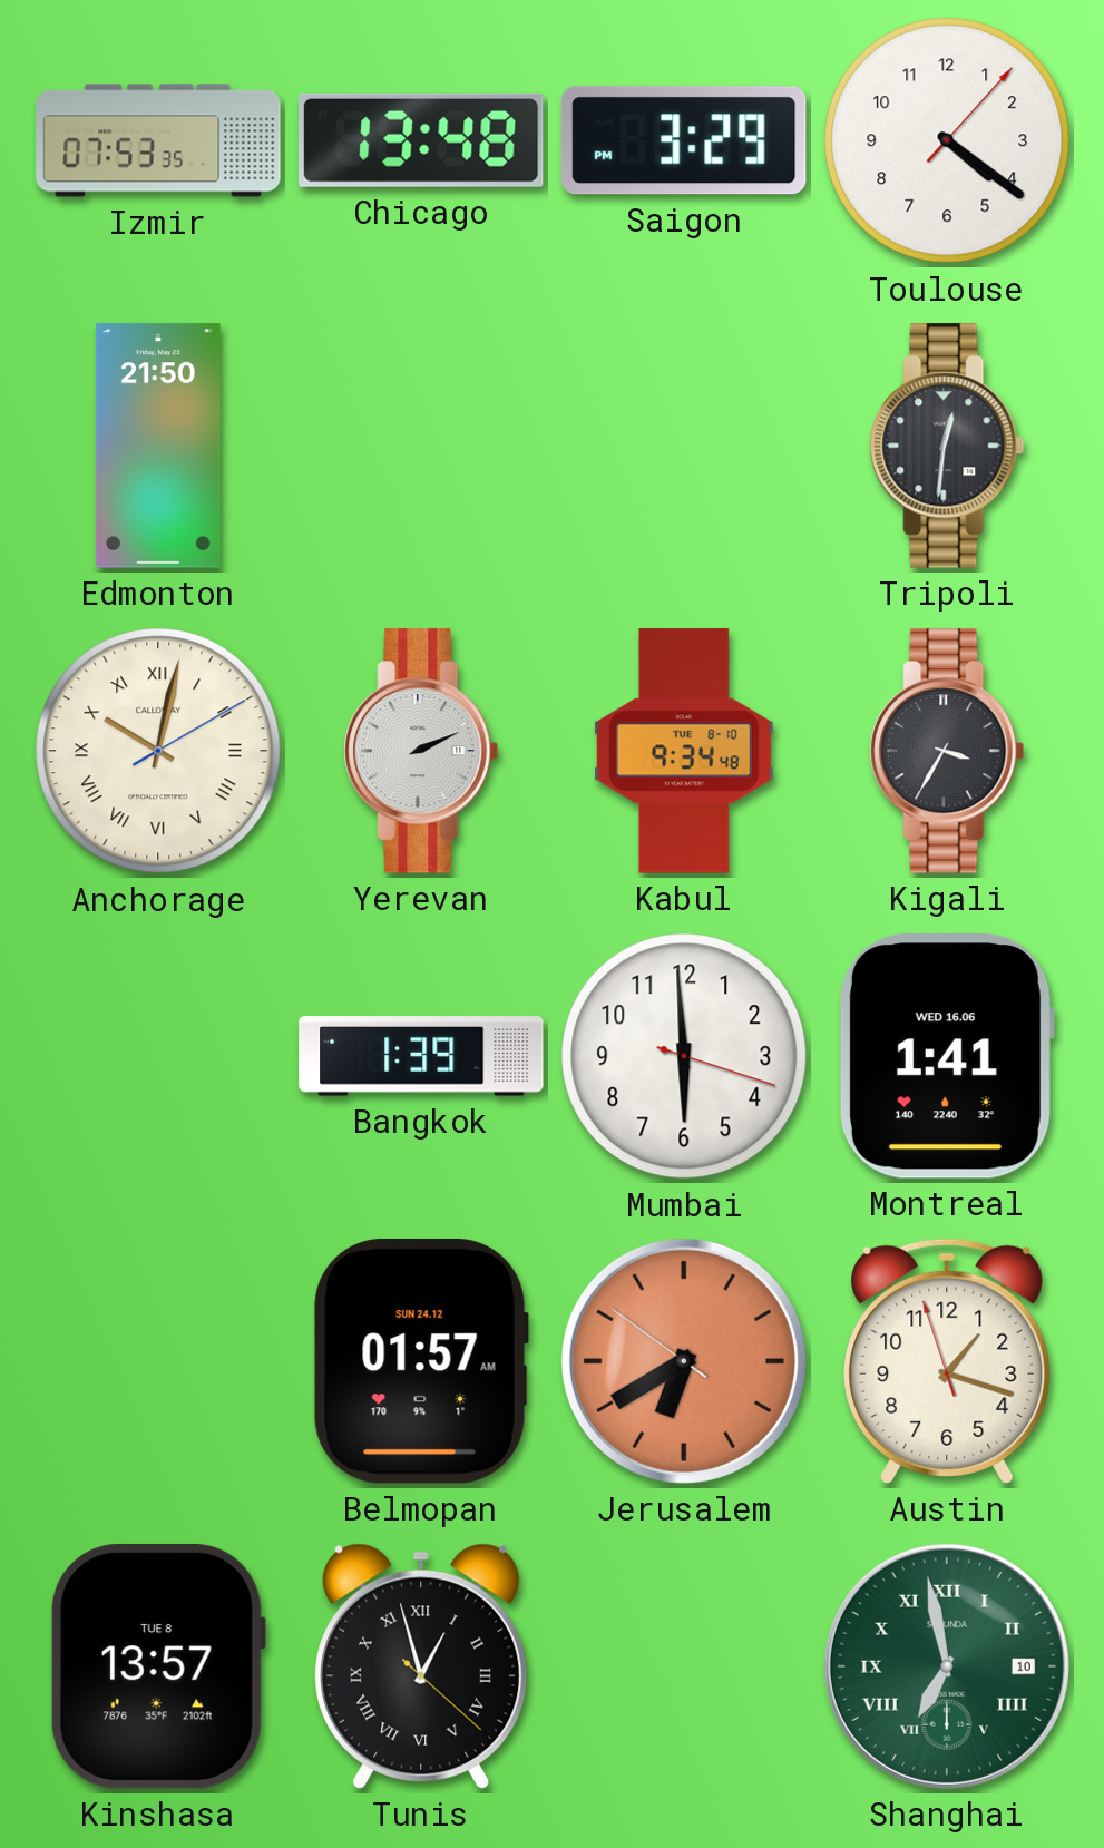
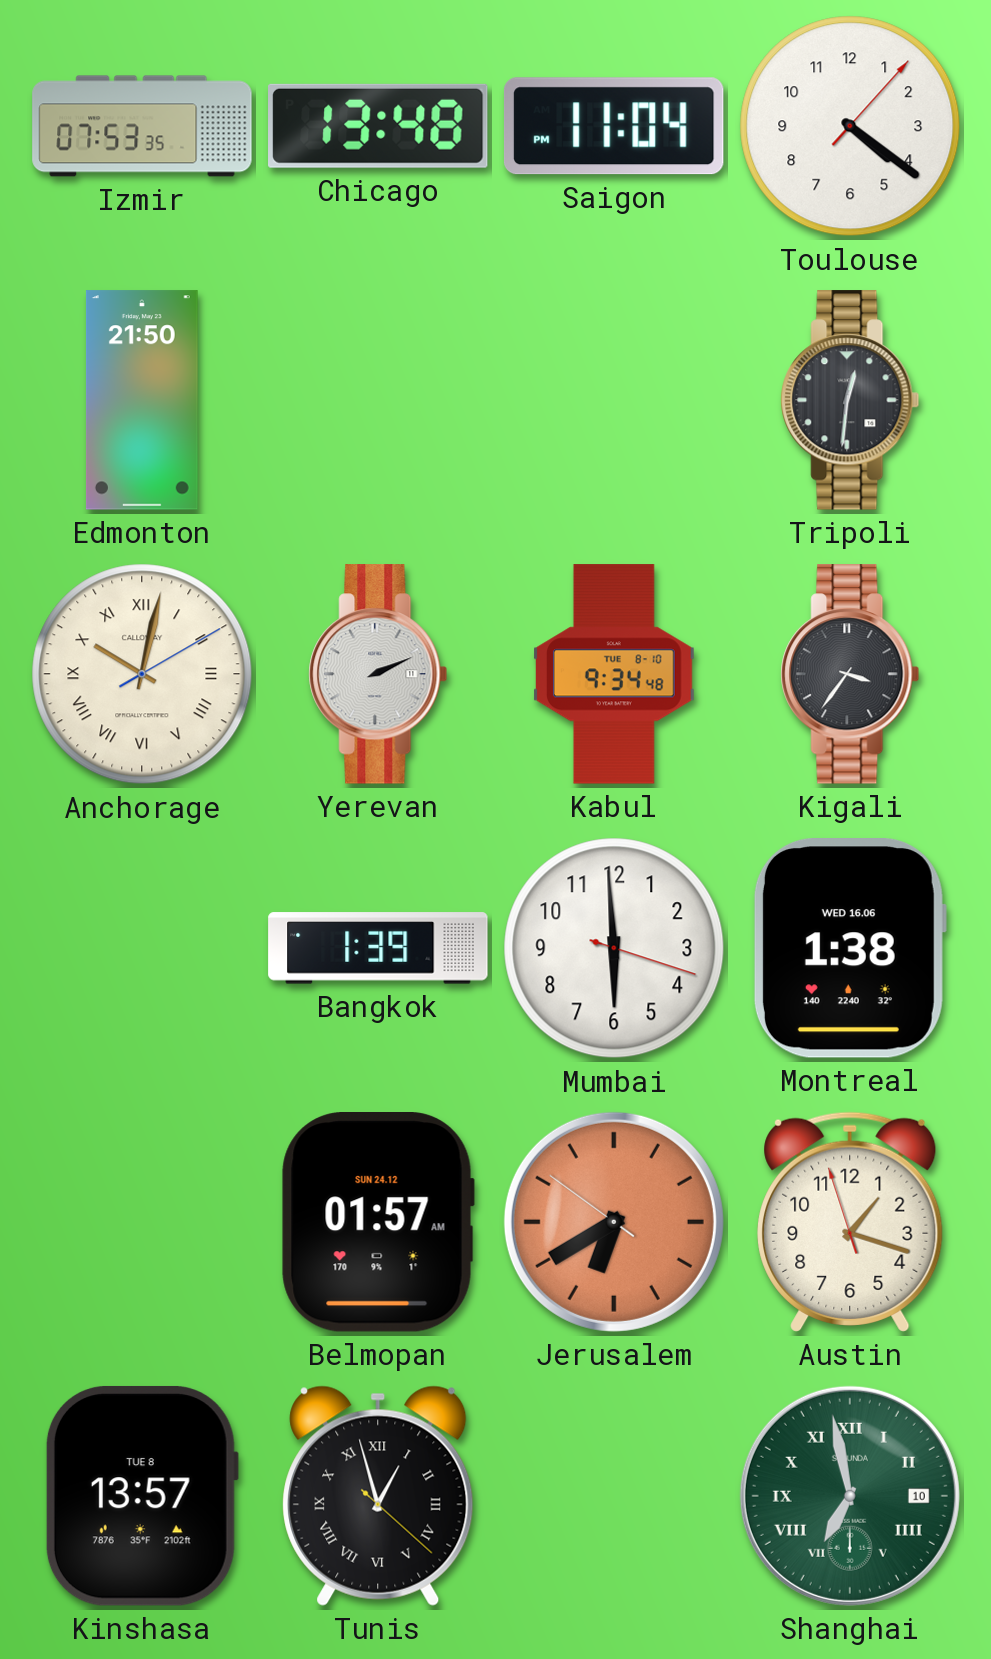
Saigon: 3:29 -> 11:04
Kigali: 3:35 -> 3:36
Montreal: 1:41 -> 1:38
